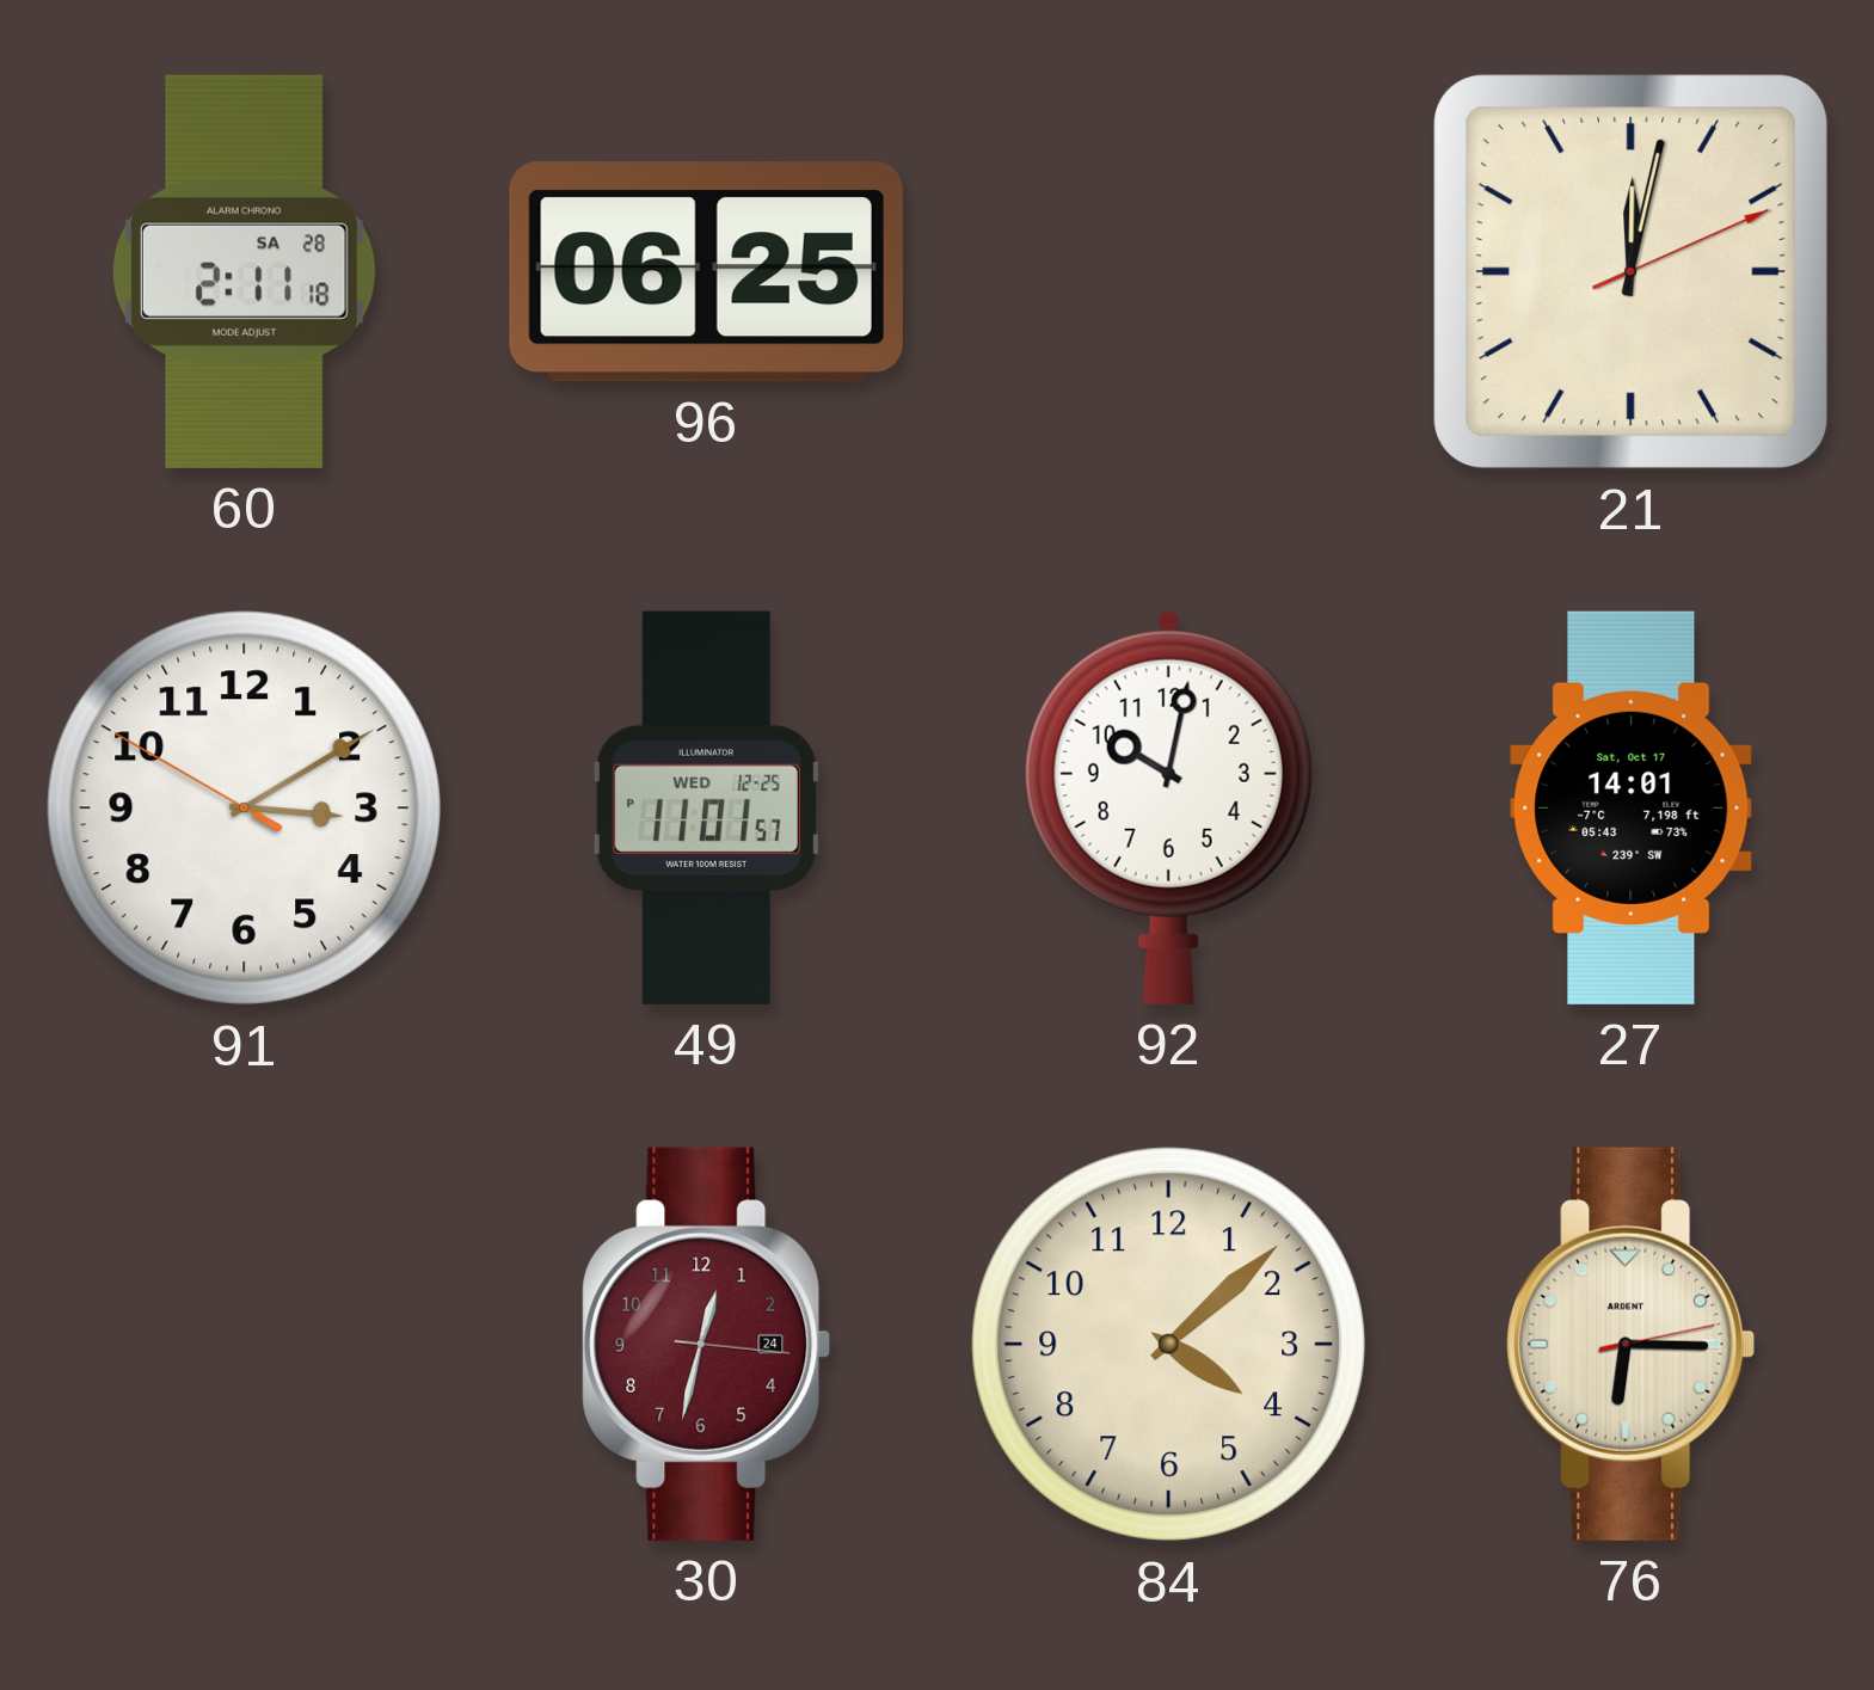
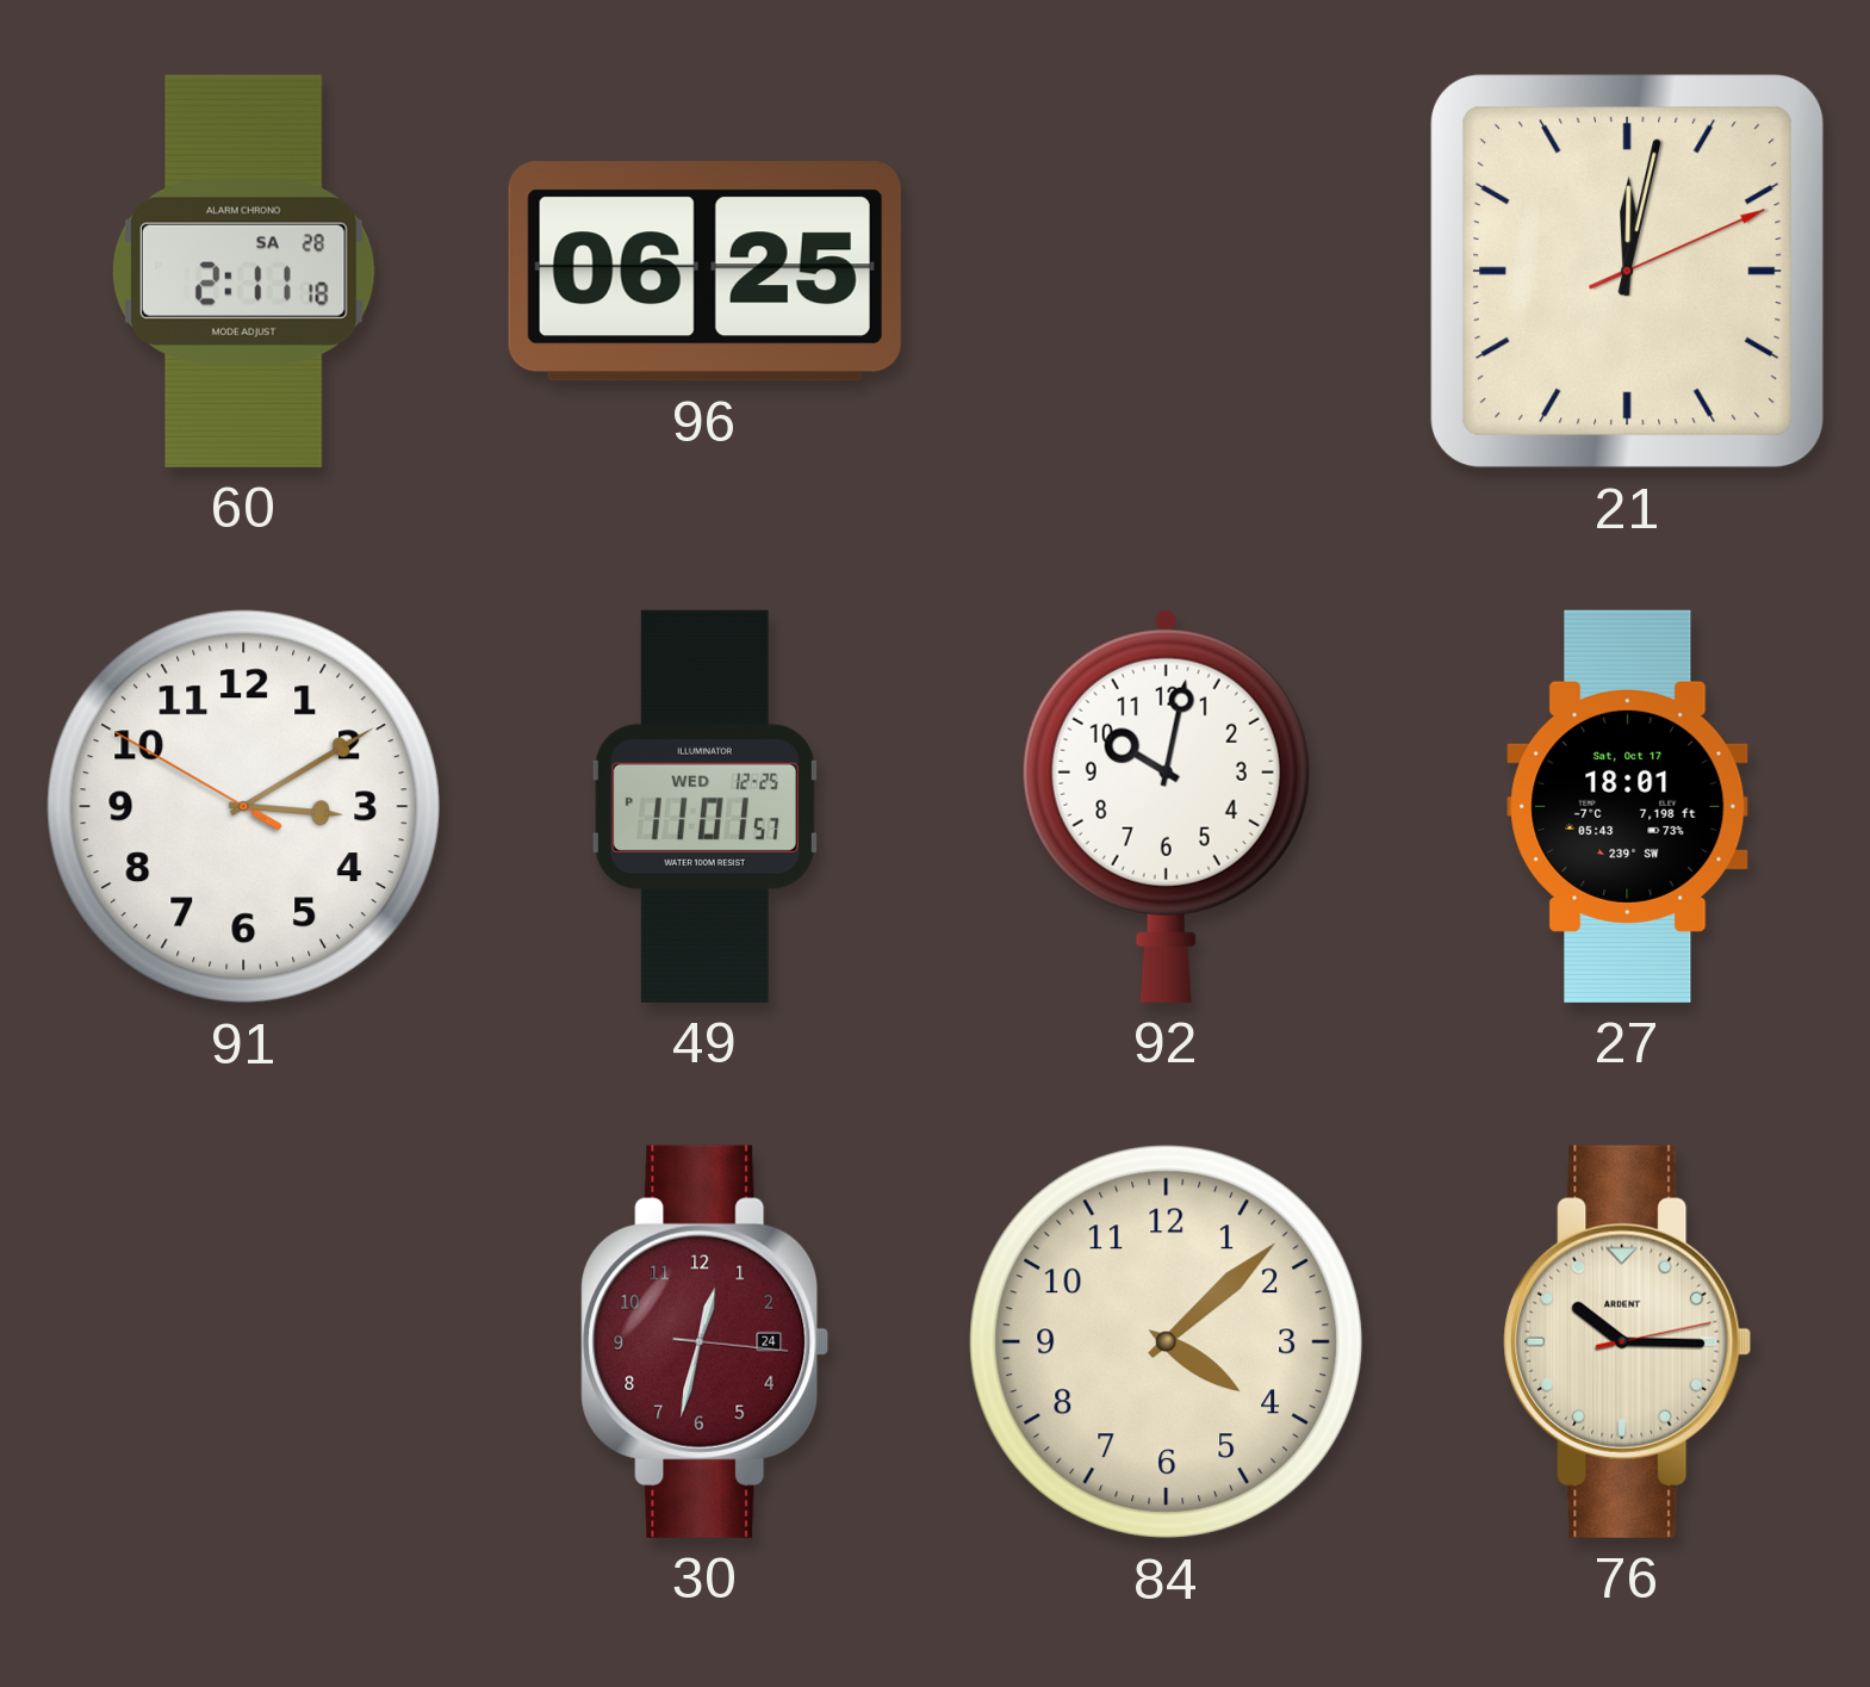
27: 14:01 -> 18:01
76: 6:15 -> 10:15
